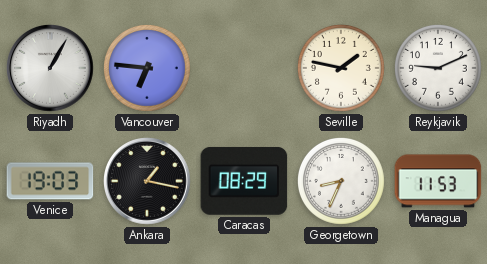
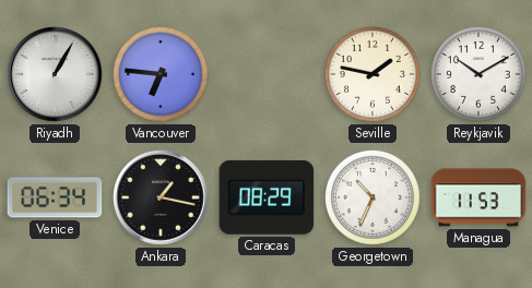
Reykjavik: 9:11 -> 10:10
Venice: 19:03 -> 06:34
Georgetown: 8:34 -> 10:34
